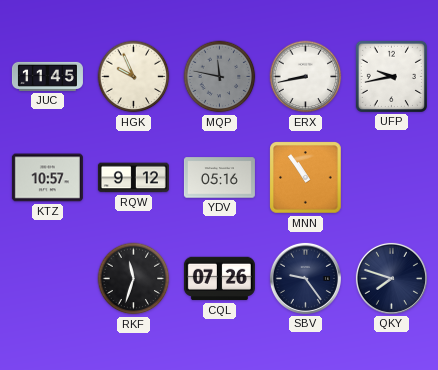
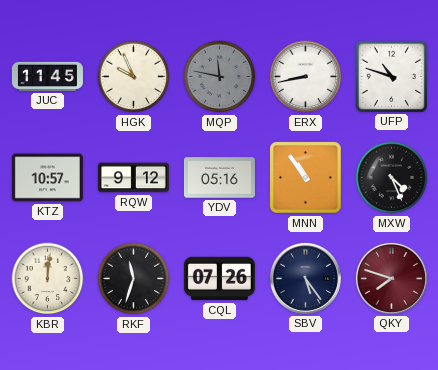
UFP: 9:43 -> 10:48
MXW: none -> 4:26
KBR: none -> 12:01
SBV: 9:24 -> 5:24
QKY dial: navy -> burgundy
